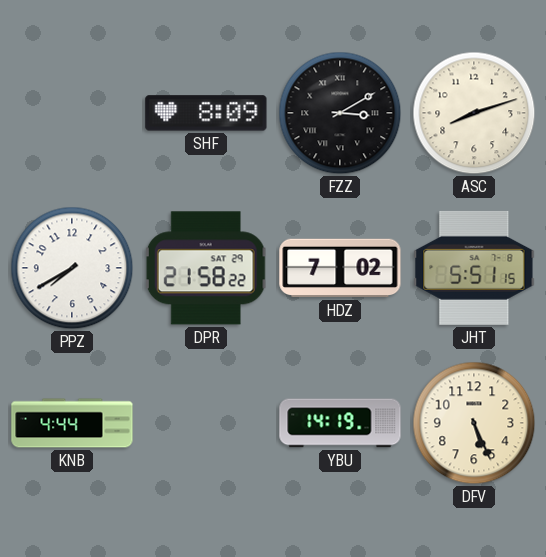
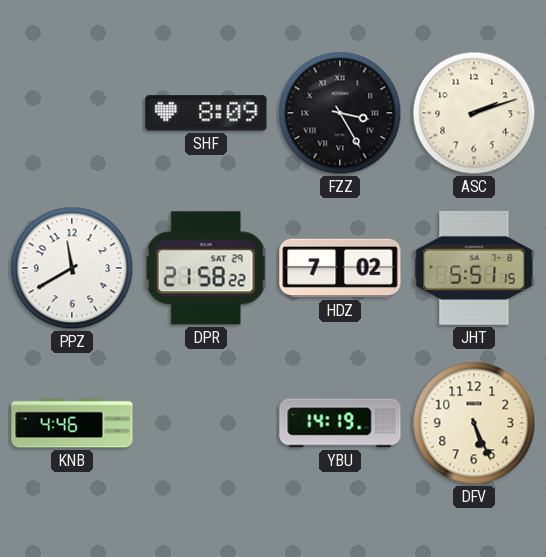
FZZ: 3:10 -> 3:25
ASC: 8:12 -> 2:12
PPZ: 7:40 -> 11:40
KNB: 4:44 -> 4:46
